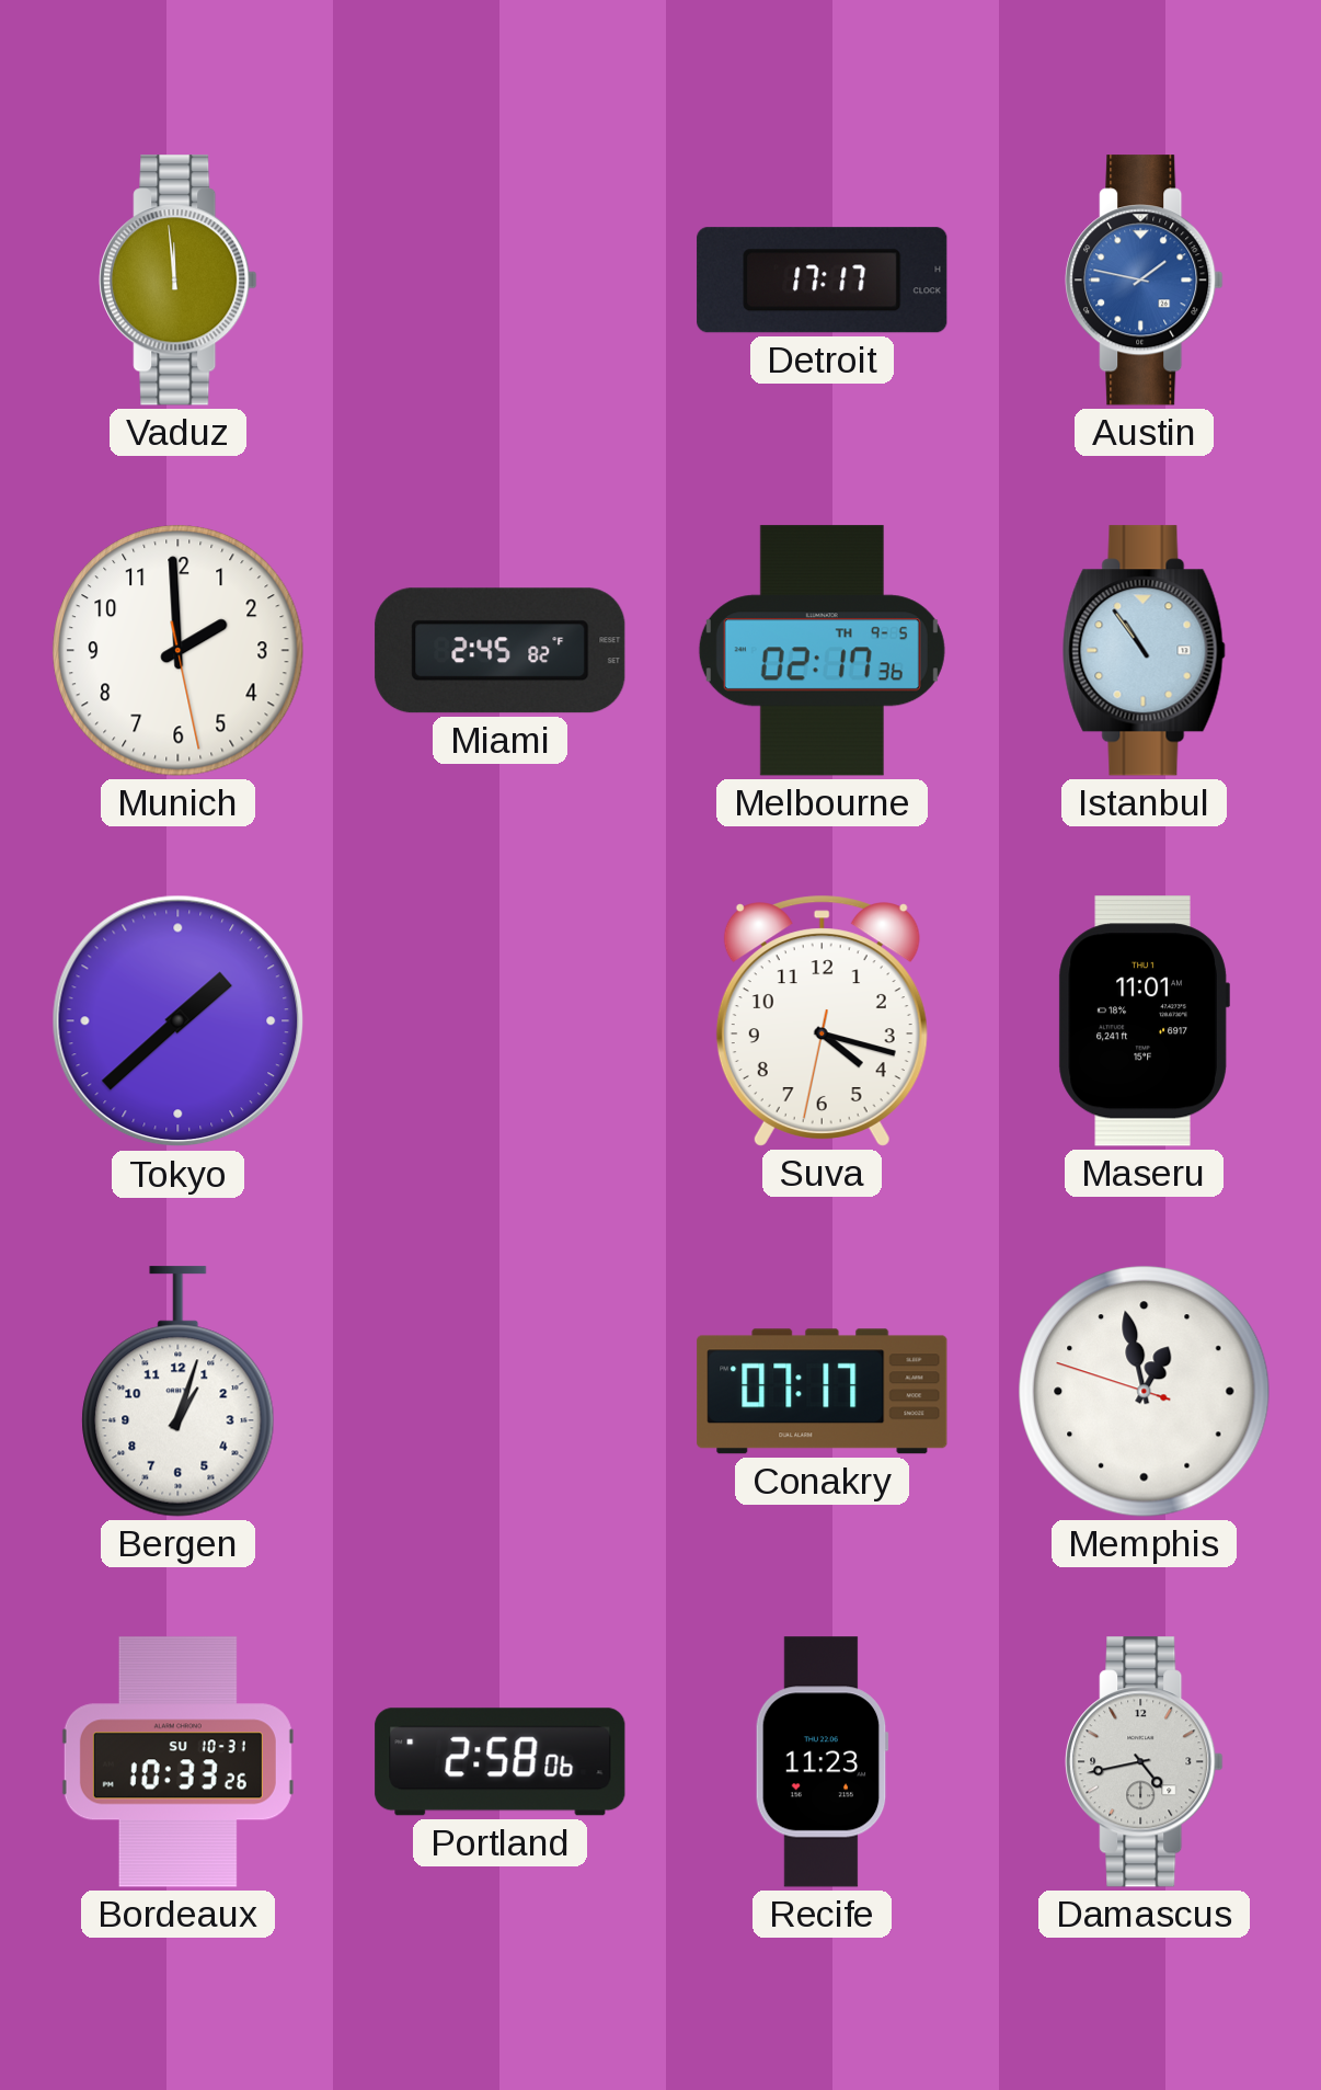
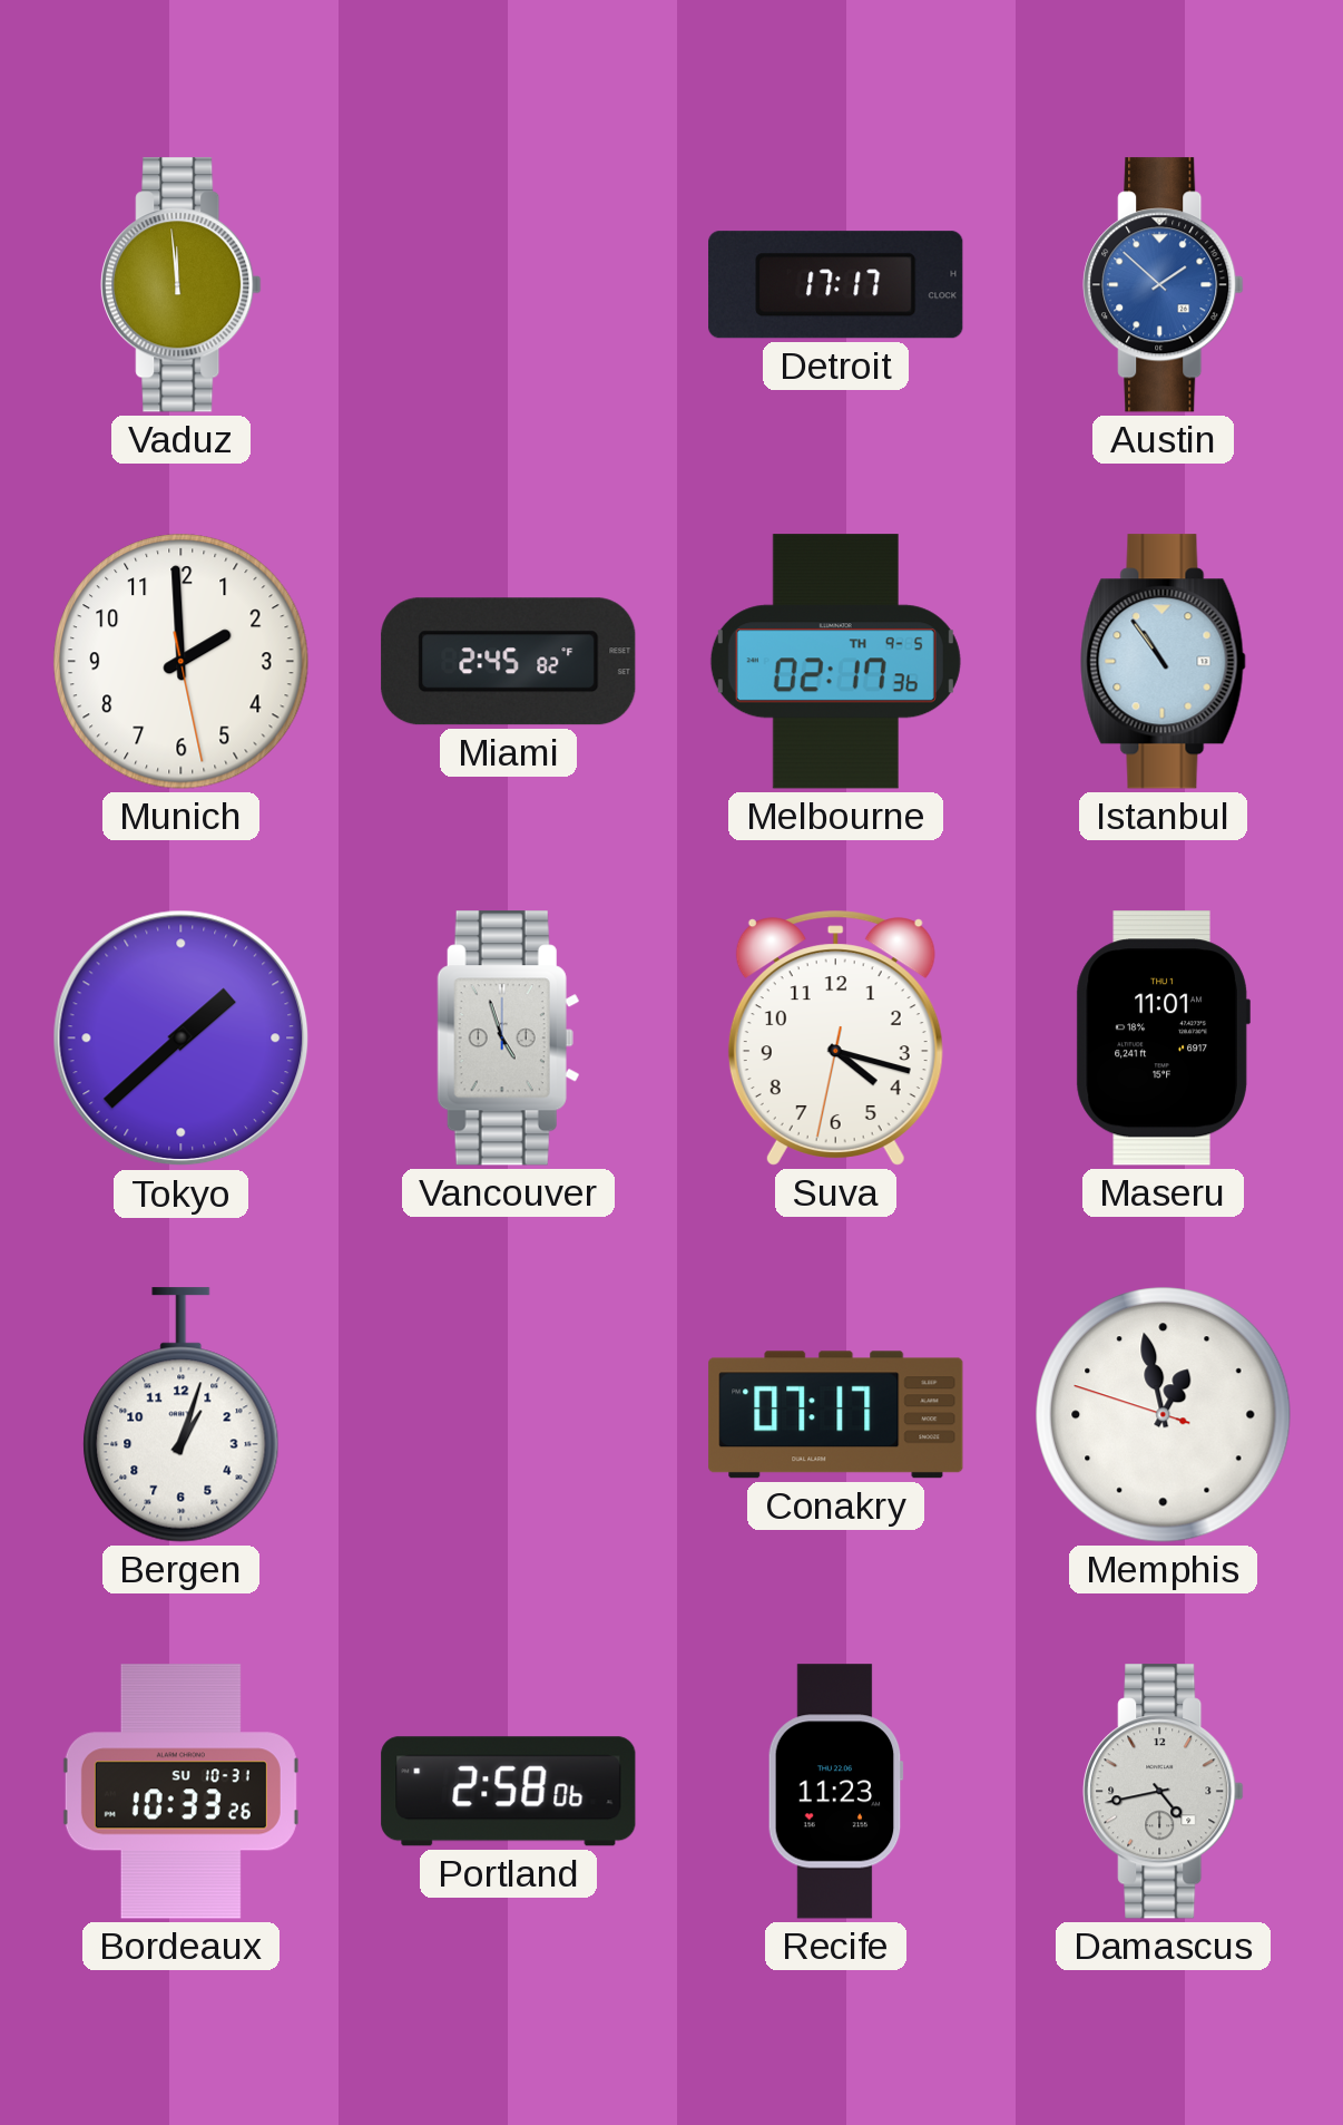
Austin: 1:47 -> 1:52
Vancouver: none -> 4:57
